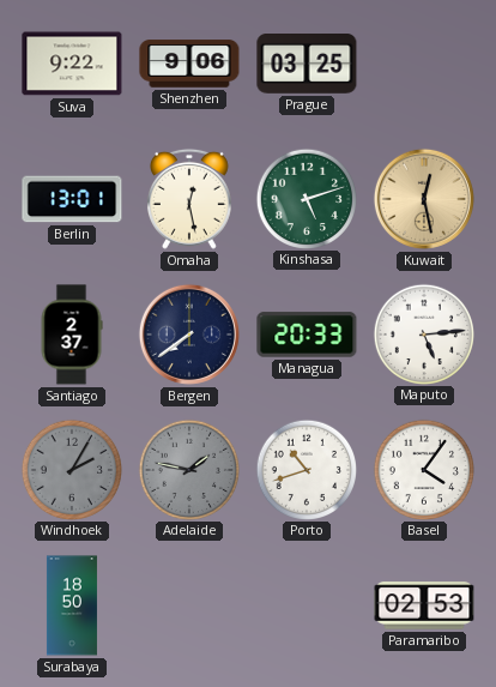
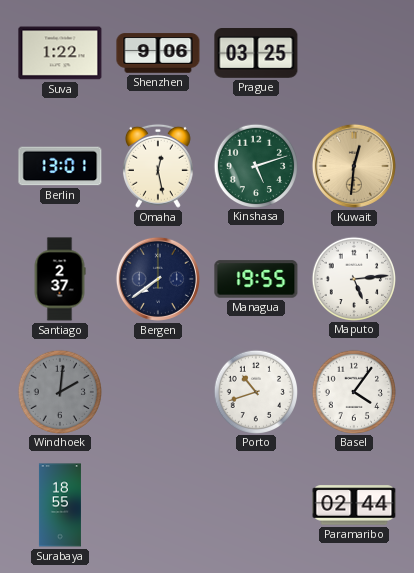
Suva: 9:22 -> 1:22
Kuwait: 12:28 -> 12:31
Managua: 20:33 -> 19:55
Windhoek: 2:05 -> 2:01
Adelaide: 1:47 -> none
Surabaya: 18:50 -> 18:55
Paramaribo: 02:53 -> 02:44
